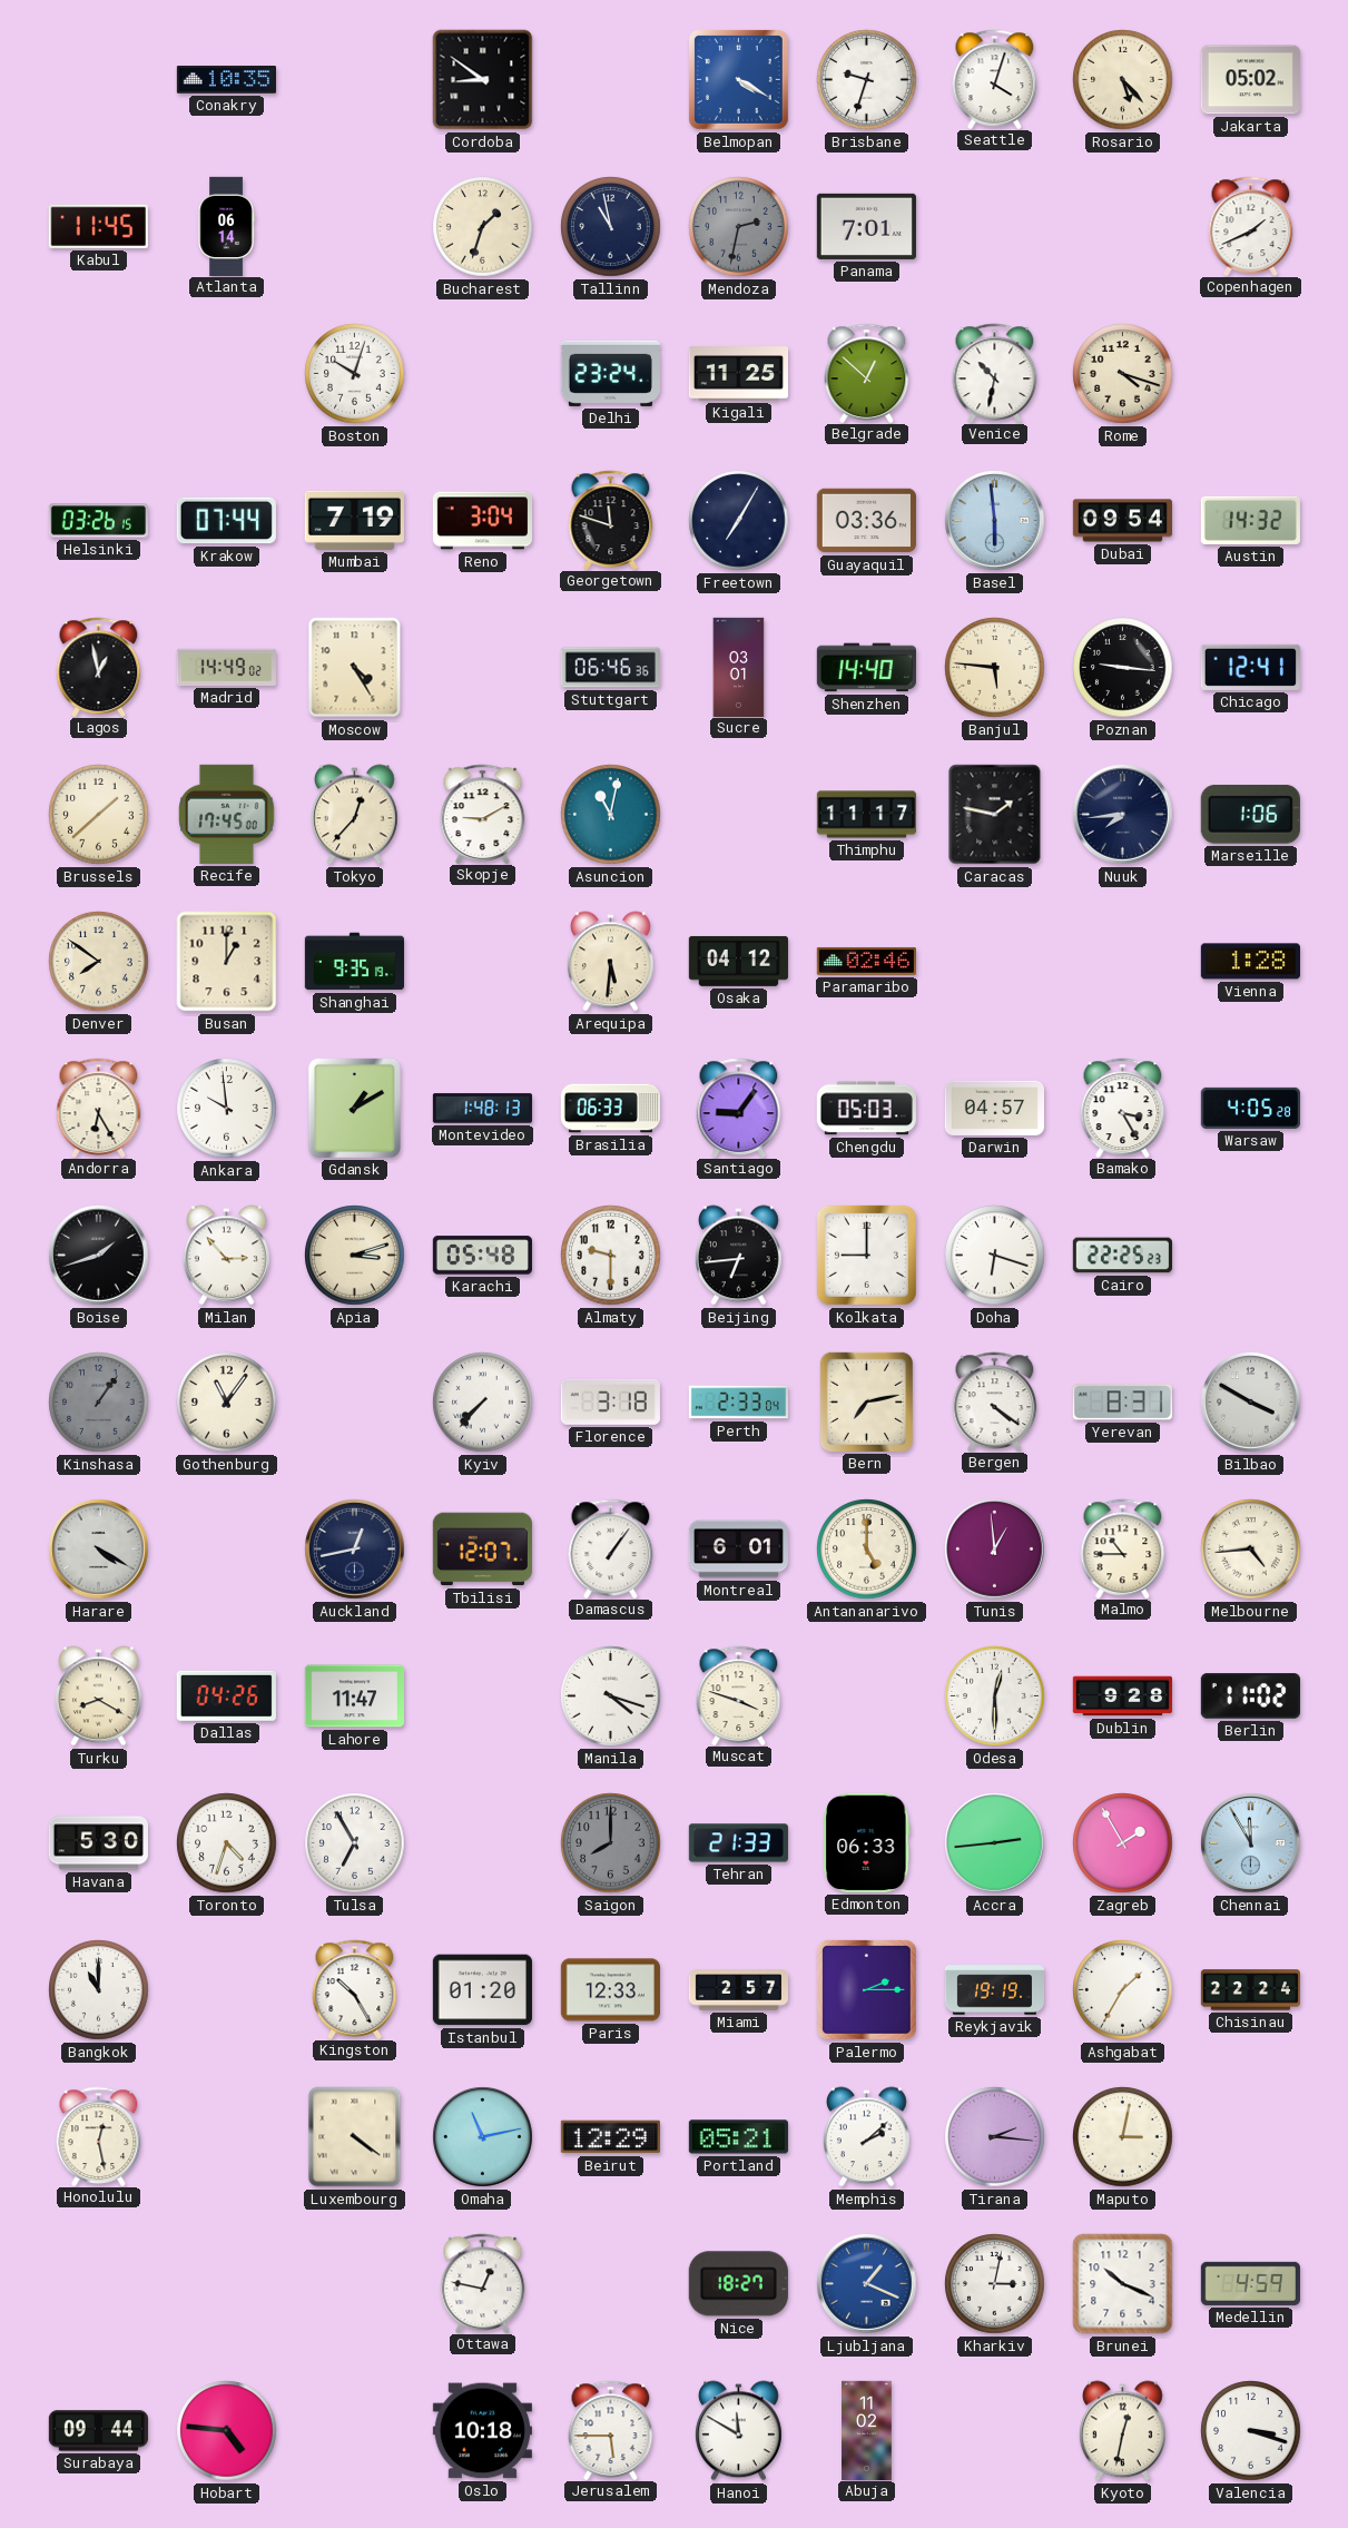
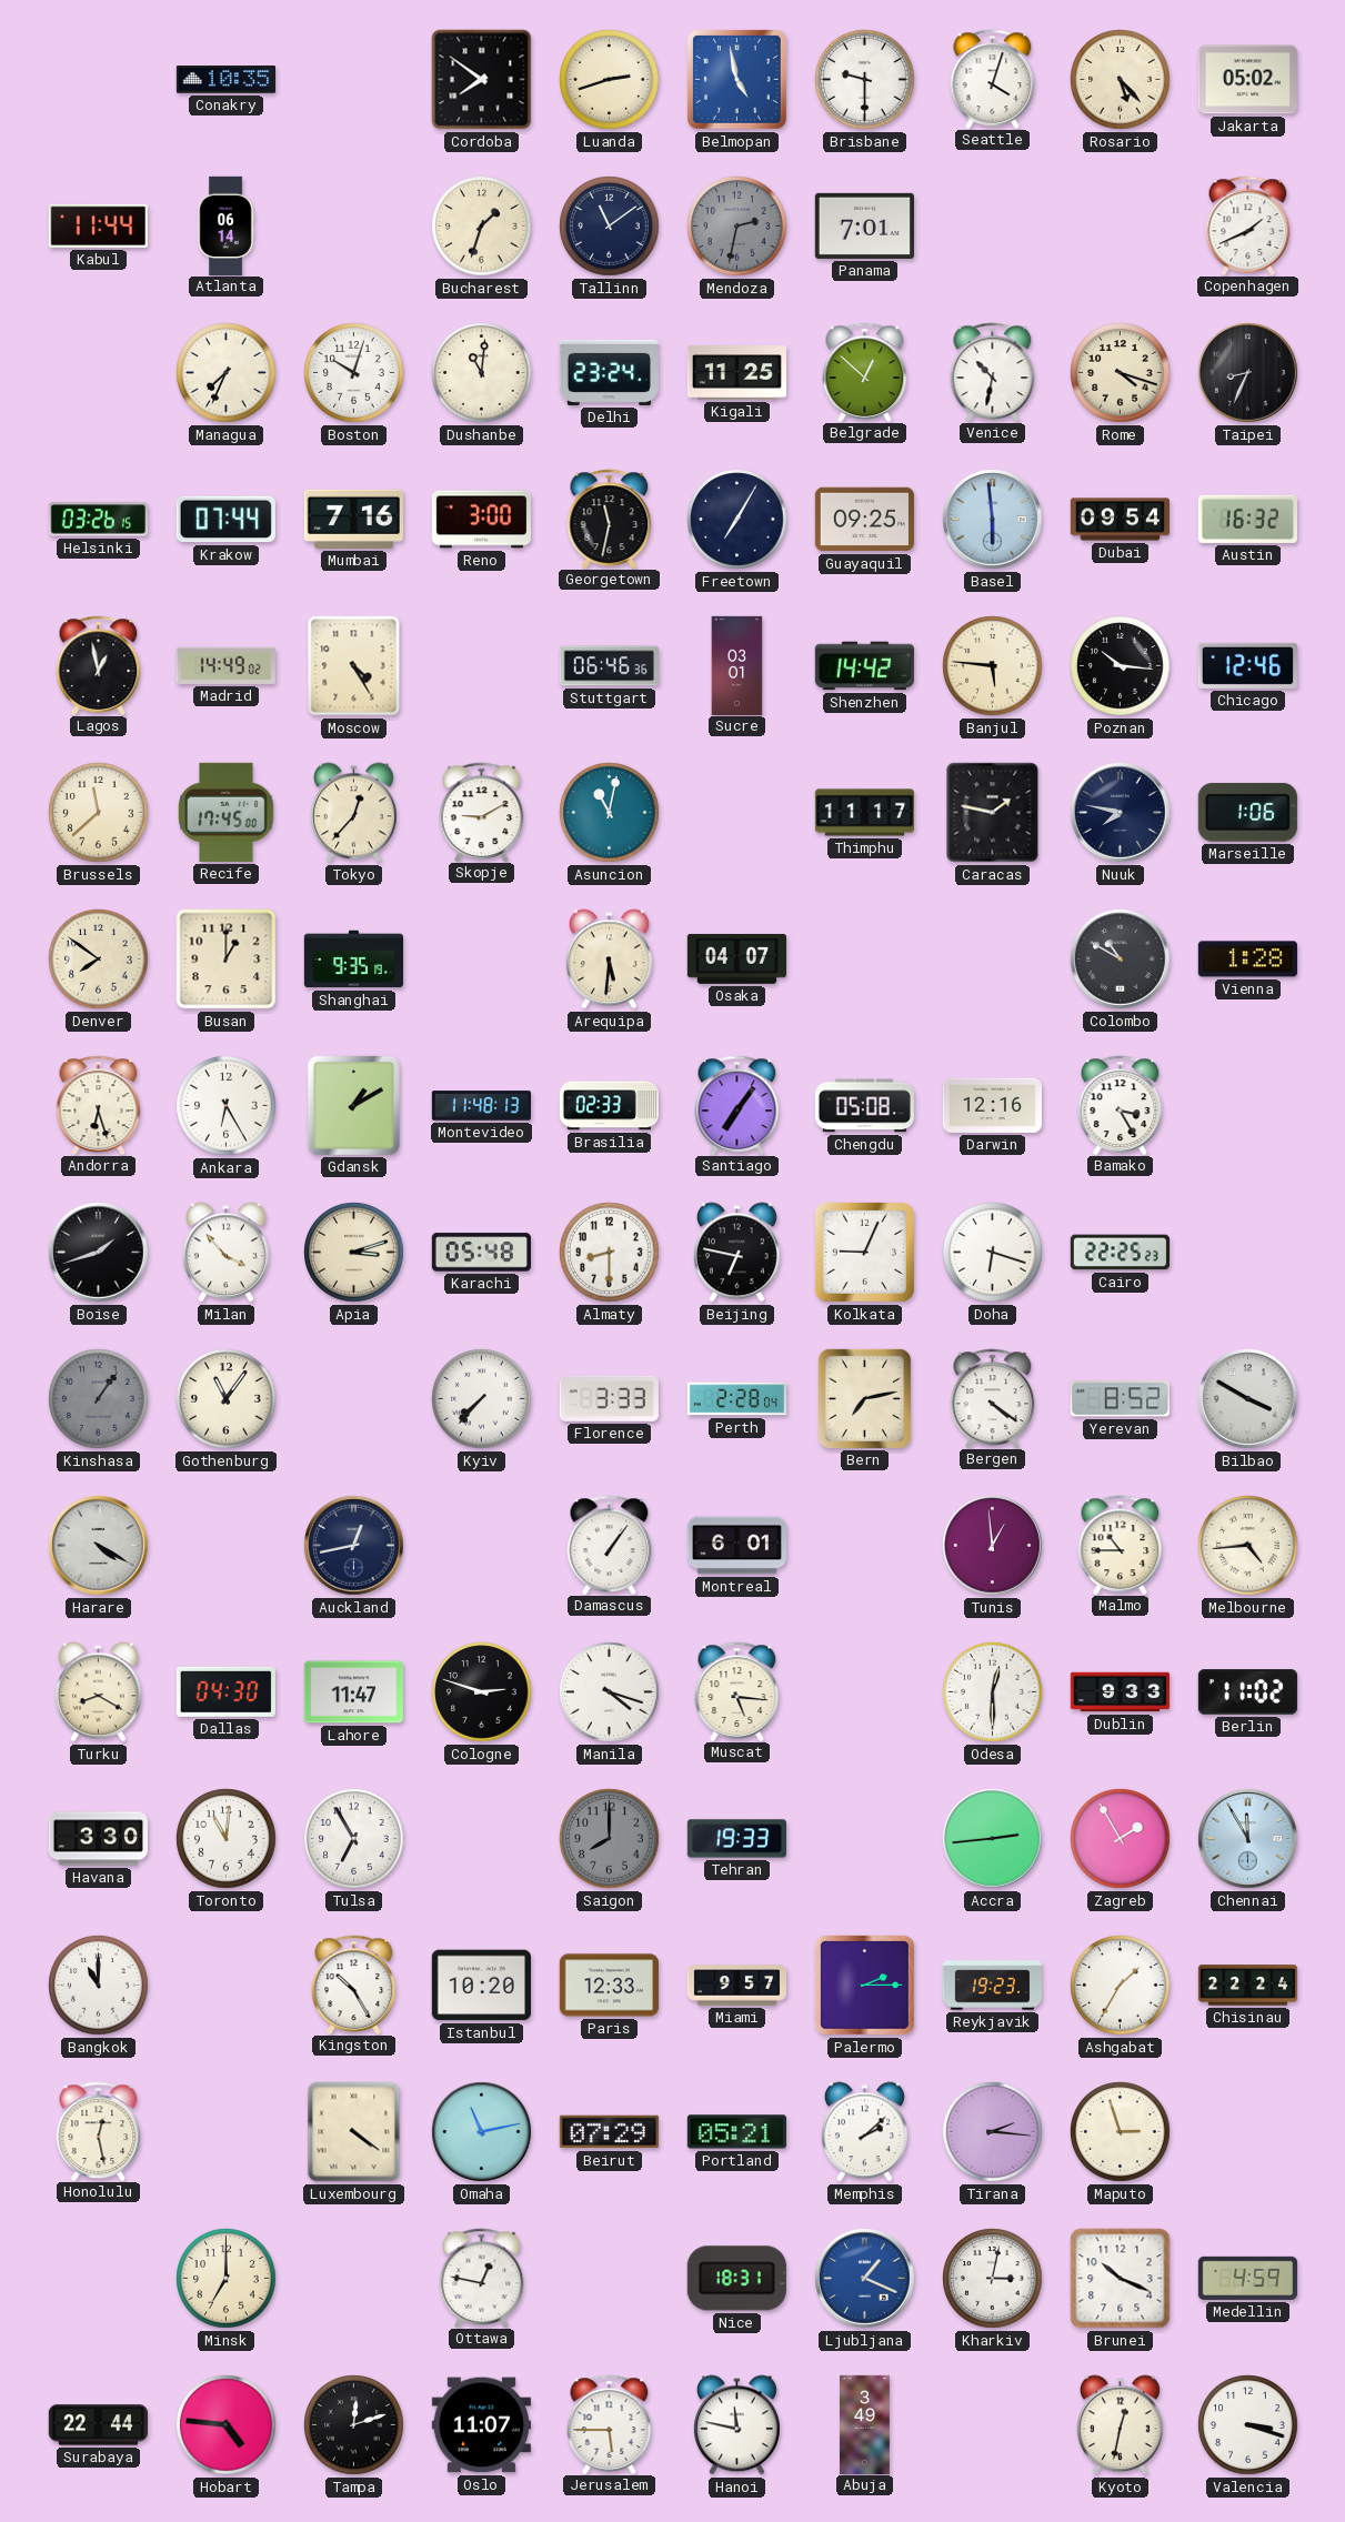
Cordoba: 8:51 -> 7:51
Luanda: none -> 2:42
Belmopan: 4:20 -> 4:58
Brisbane: 9:33 -> 9:30
Kabul: 11:45 -> 11:44
Tallinn: 10:58 -> 11:09
Managua: none -> 7:34
Dushanbe: none -> 11:01
Taipei: none -> 8:34
Mumbai: 7:19 -> 7:16
Reno: 3:04 -> 3:00
Georgetown: 11:48 -> 11:32
Guayaquil: 03:36 -> 09:25
Austin: 14:32 -> 16:32
Shenzhen: 14:40 -> 14:42
Poznan: 9:16 -> 10:16
Chicago: 12:41 -> 12:46
Brussels: 1:38 -> 11:38
Nuuk: 7:44 -> 7:47
Osaka: 04:12 -> 04:07
Paramaribo: 02:46 -> none
Colombo: none -> 10:50
Andorra: 6:25 -> 6:27
Ankara: 9:59 -> 6:25
Montevideo: 1:48 -> 11:48
Brasilia: 06:33 -> 02:33
Santiago: 9:06 -> 7:06
Chengdu: 05:03 -> 05:08
Darwin: 04:57 -> 12:16
Warsaw: 4:05 -> none
Milan: 2:53 -> 3:53
Almaty: 9:30 -> 8:30
Beijing: 6:44 -> 6:47
Kolkata: 9:00 -> 9:04
Florence: 3:18 -> 3:33
Perth: 2:33 -> 2:28
Yerevan: 8:31 -> 8:52
Tbilisi: 12:07 -> none
Antananarivo: 5:00 -> none
Dallas: 04:26 -> 04:30
Cologne: none -> 2:48
Muscat: 3:48 -> 5:16
Dublin: 9:28 -> 9:33
Havana: 5:30 -> 3:30
Toronto: 4:33 -> 11:01
Tehran: 21:33 -> 19:33
Edmonton: 06:33 -> none
Istanbul: 01:20 -> 10:20
Miami: 2:57 -> 9:57
Reykjavik: 19:19 -> 19:23
Beirut: 12:29 -> 07:29
Maputo: 3:02 -> 2:57
Minsk: none -> 7:00
Nice: 18:27 -> 18:31
Surabaya: 09:44 -> 22:44
Tampa: none -> 12:12
Oslo: 10:18 -> 11:07
Hanoi: 11:50 -> 11:47
Abuja: 11:02 -> 3:49
